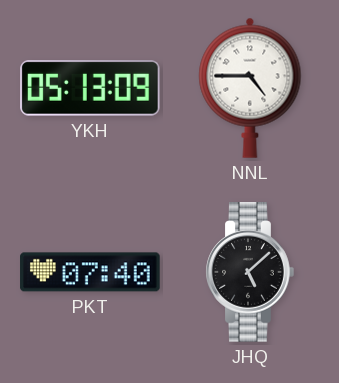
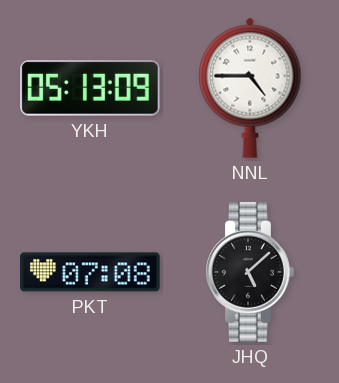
PKT: 07:40 -> 07:08
